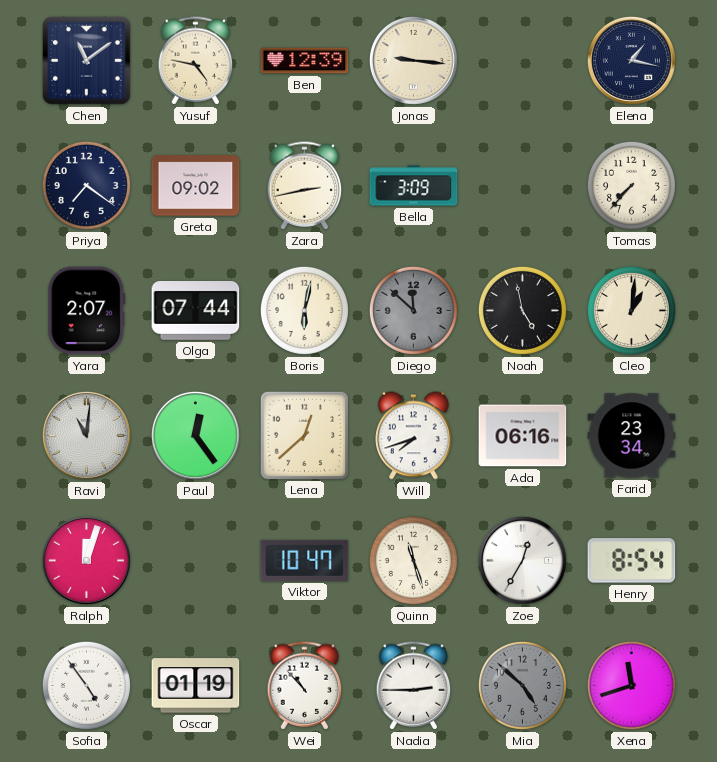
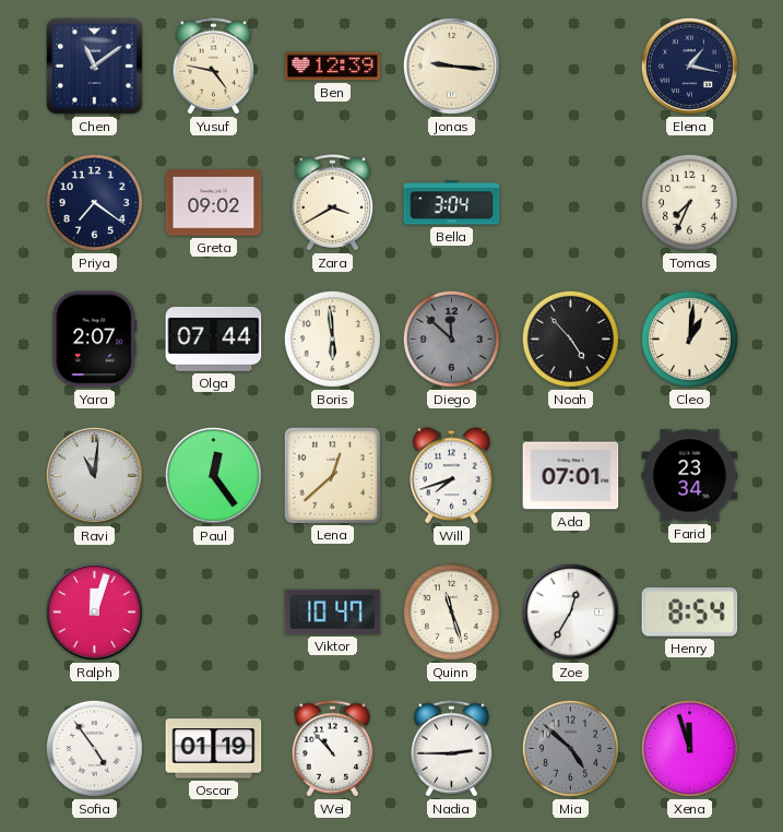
Zara: 2:43 -> 3:40
Bella: 3:09 -> 3:04
Tomas: 7:37 -> 7:34
Boris: 6:02 -> 5:59
Noah: 4:58 -> 4:53
Ada: 06:16 -> 07:01
Xena: 11:42 -> 11:57
